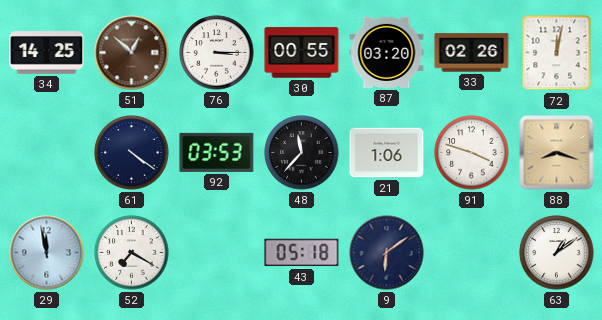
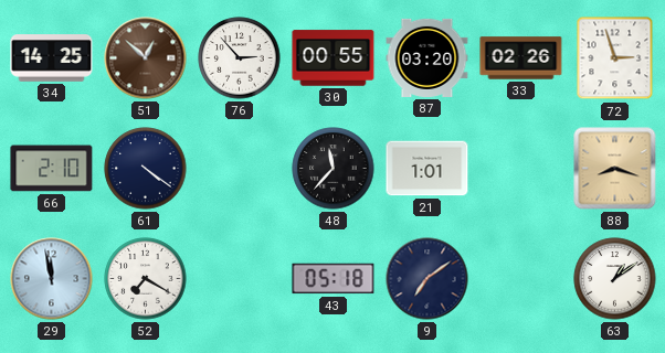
76: 3:15 -> 2:53
72: 12:02 -> 2:57
66: none -> 2:10
92: 03:53 -> none
21: 1:06 -> 1:01
91: 3:48 -> none
9: 6:09 -> 7:09
